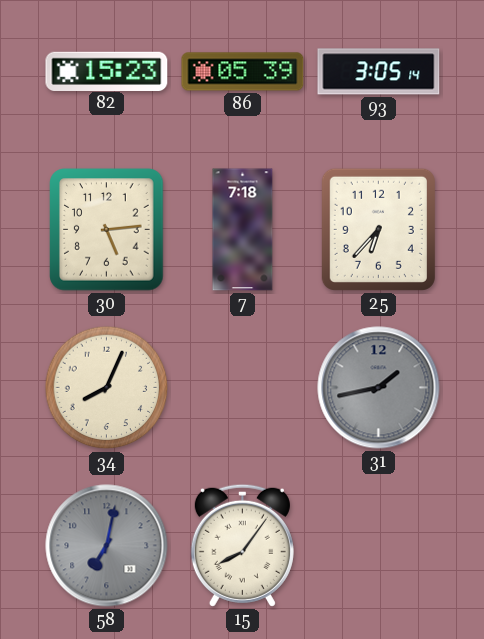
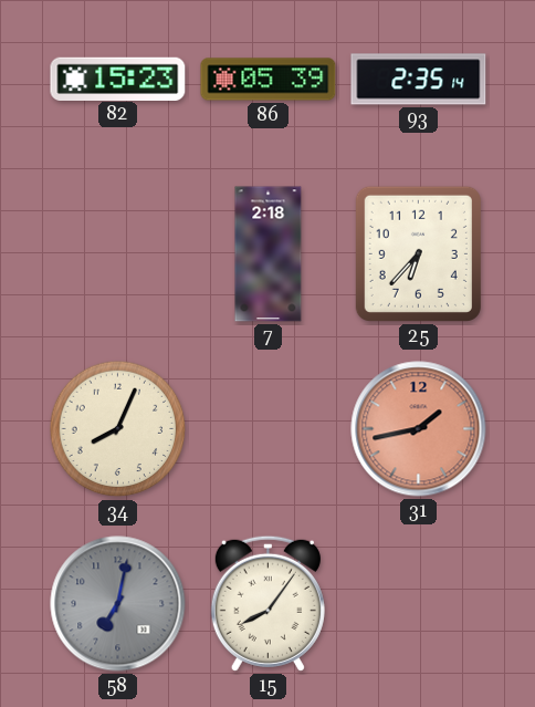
93: 3:05 -> 2:35
30: 5:14 -> none
7: 7:18 -> 2:18
31 dial: grey -> salmon
